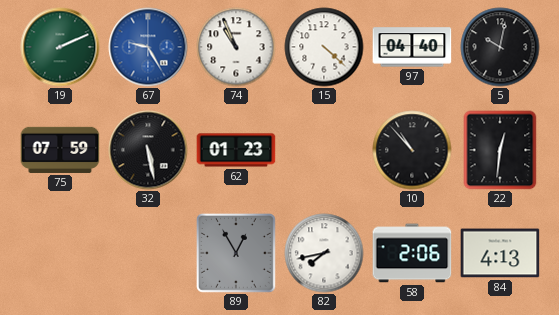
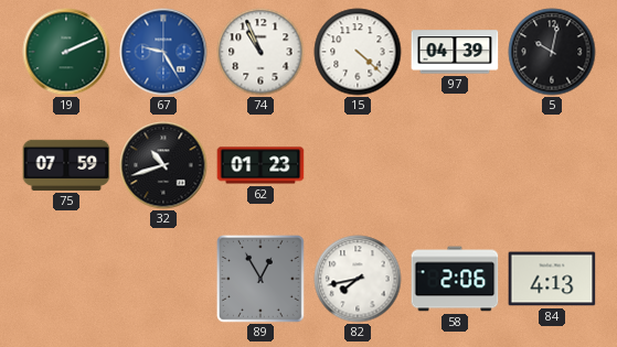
97: 04:40 -> 04:39
32: 5:28 -> 10:42
10: 10:53 -> none
22: 12:31 -> none
